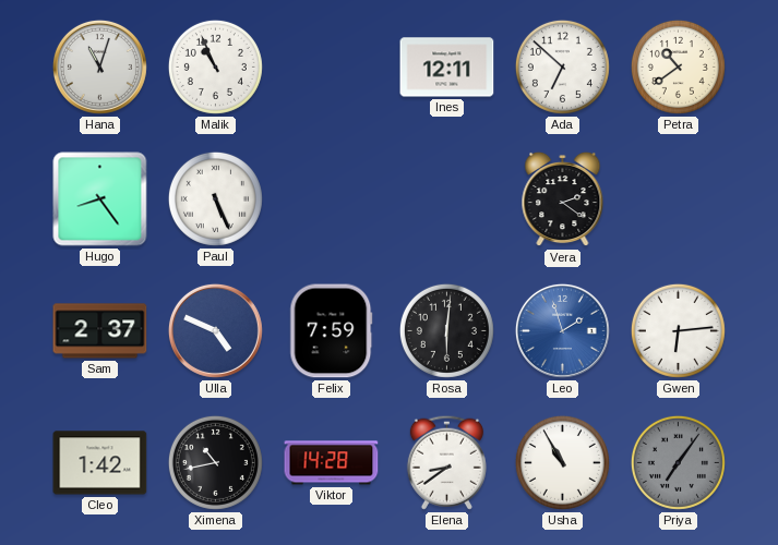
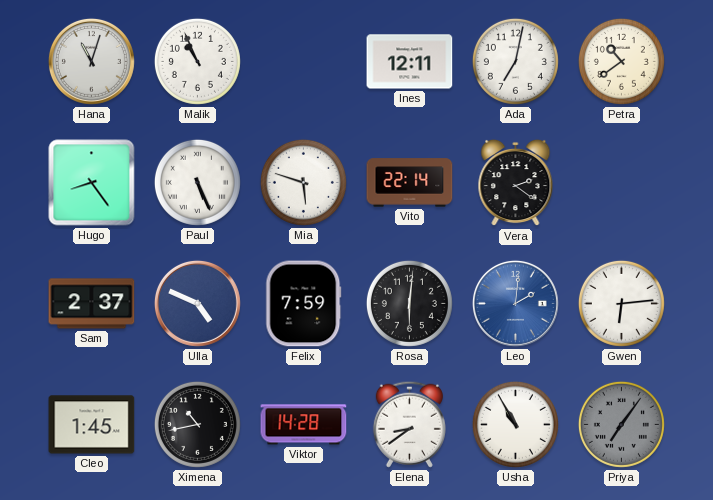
Ada: 6:52 -> 7:02
Mia: none -> 5:48
Vito: none -> 22:14
Leo: 1:57 -> 2:01
Cleo: 1:42 -> 1:45
